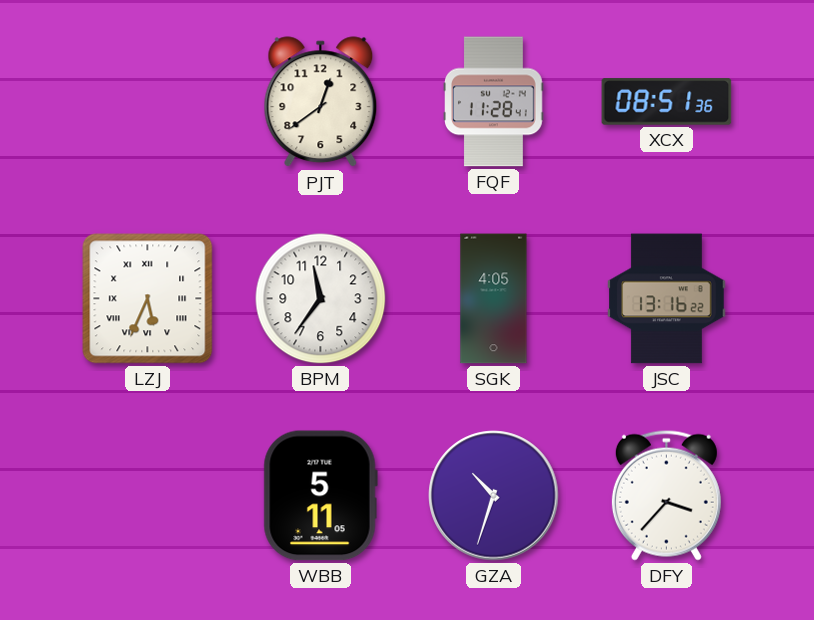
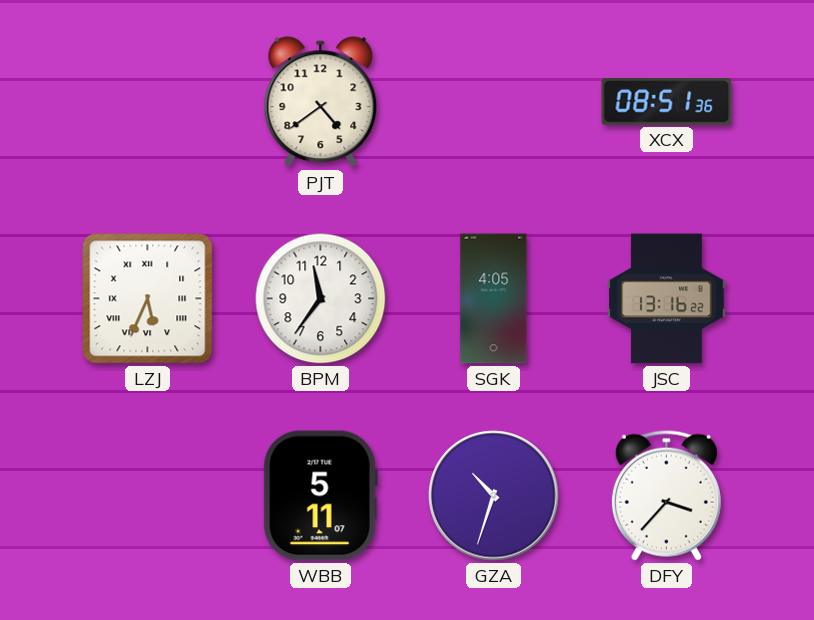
PJT: 12:39 -> 4:39
FQF: 11:28 -> none
WBB: 5:11:05 -> 5:11:07
